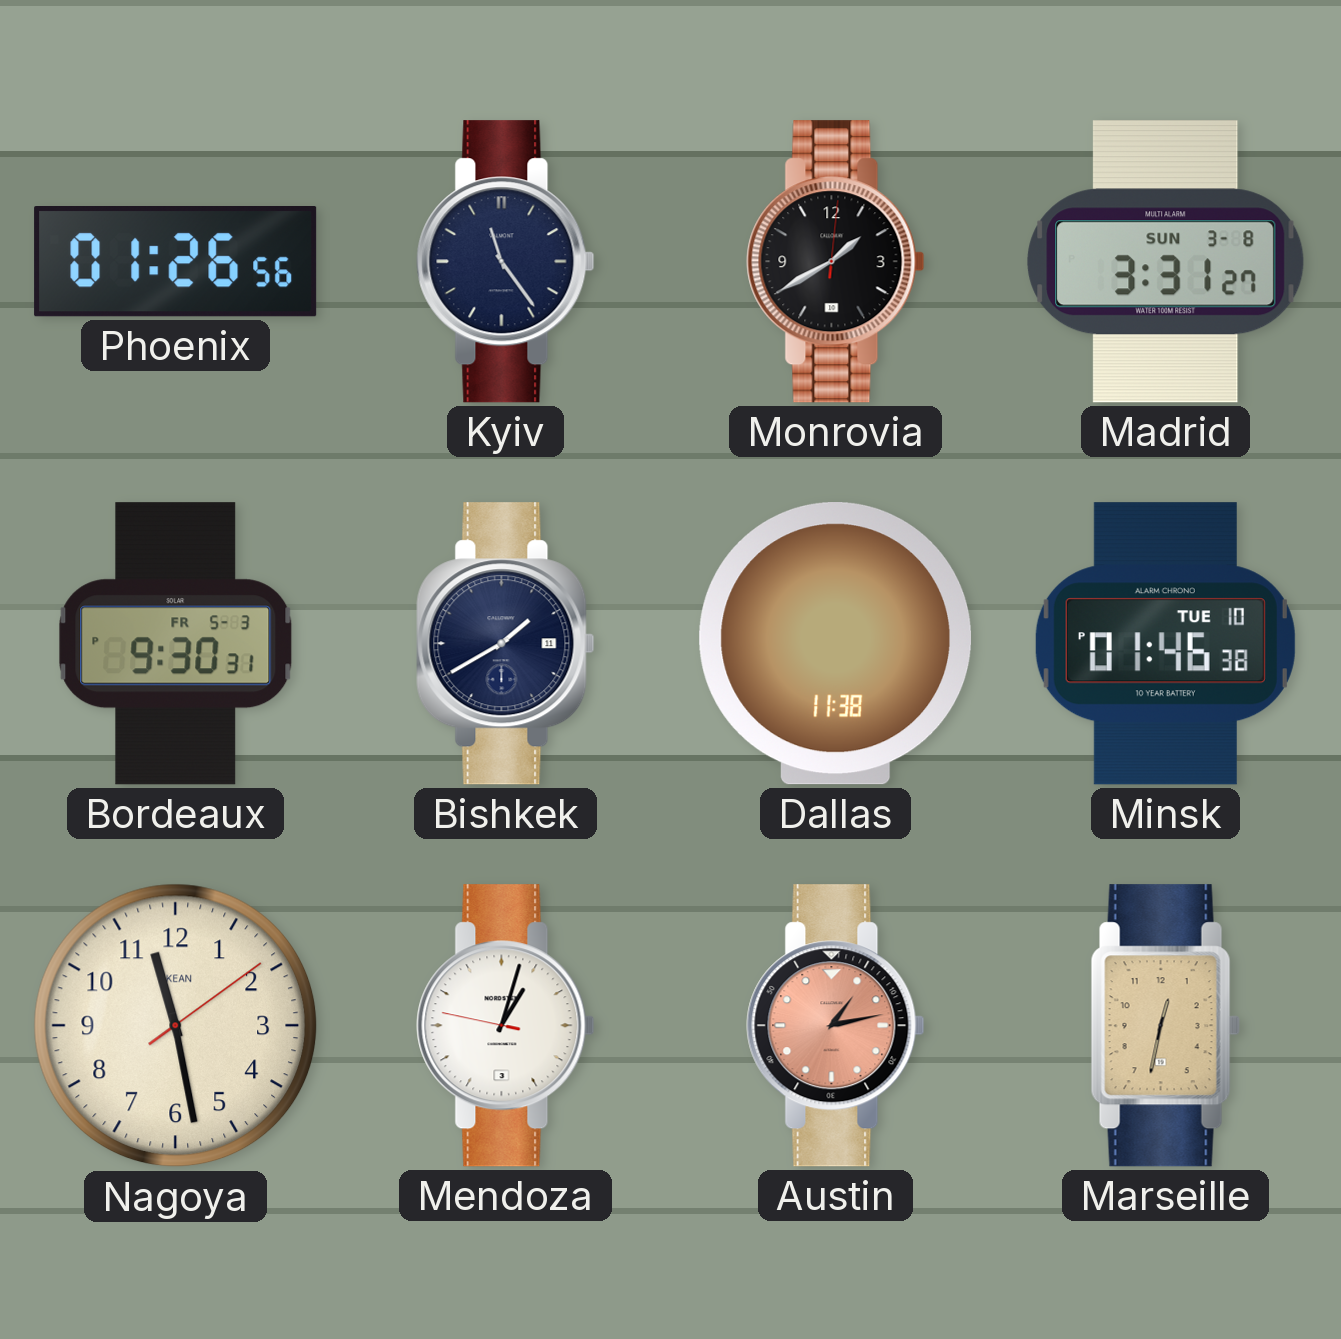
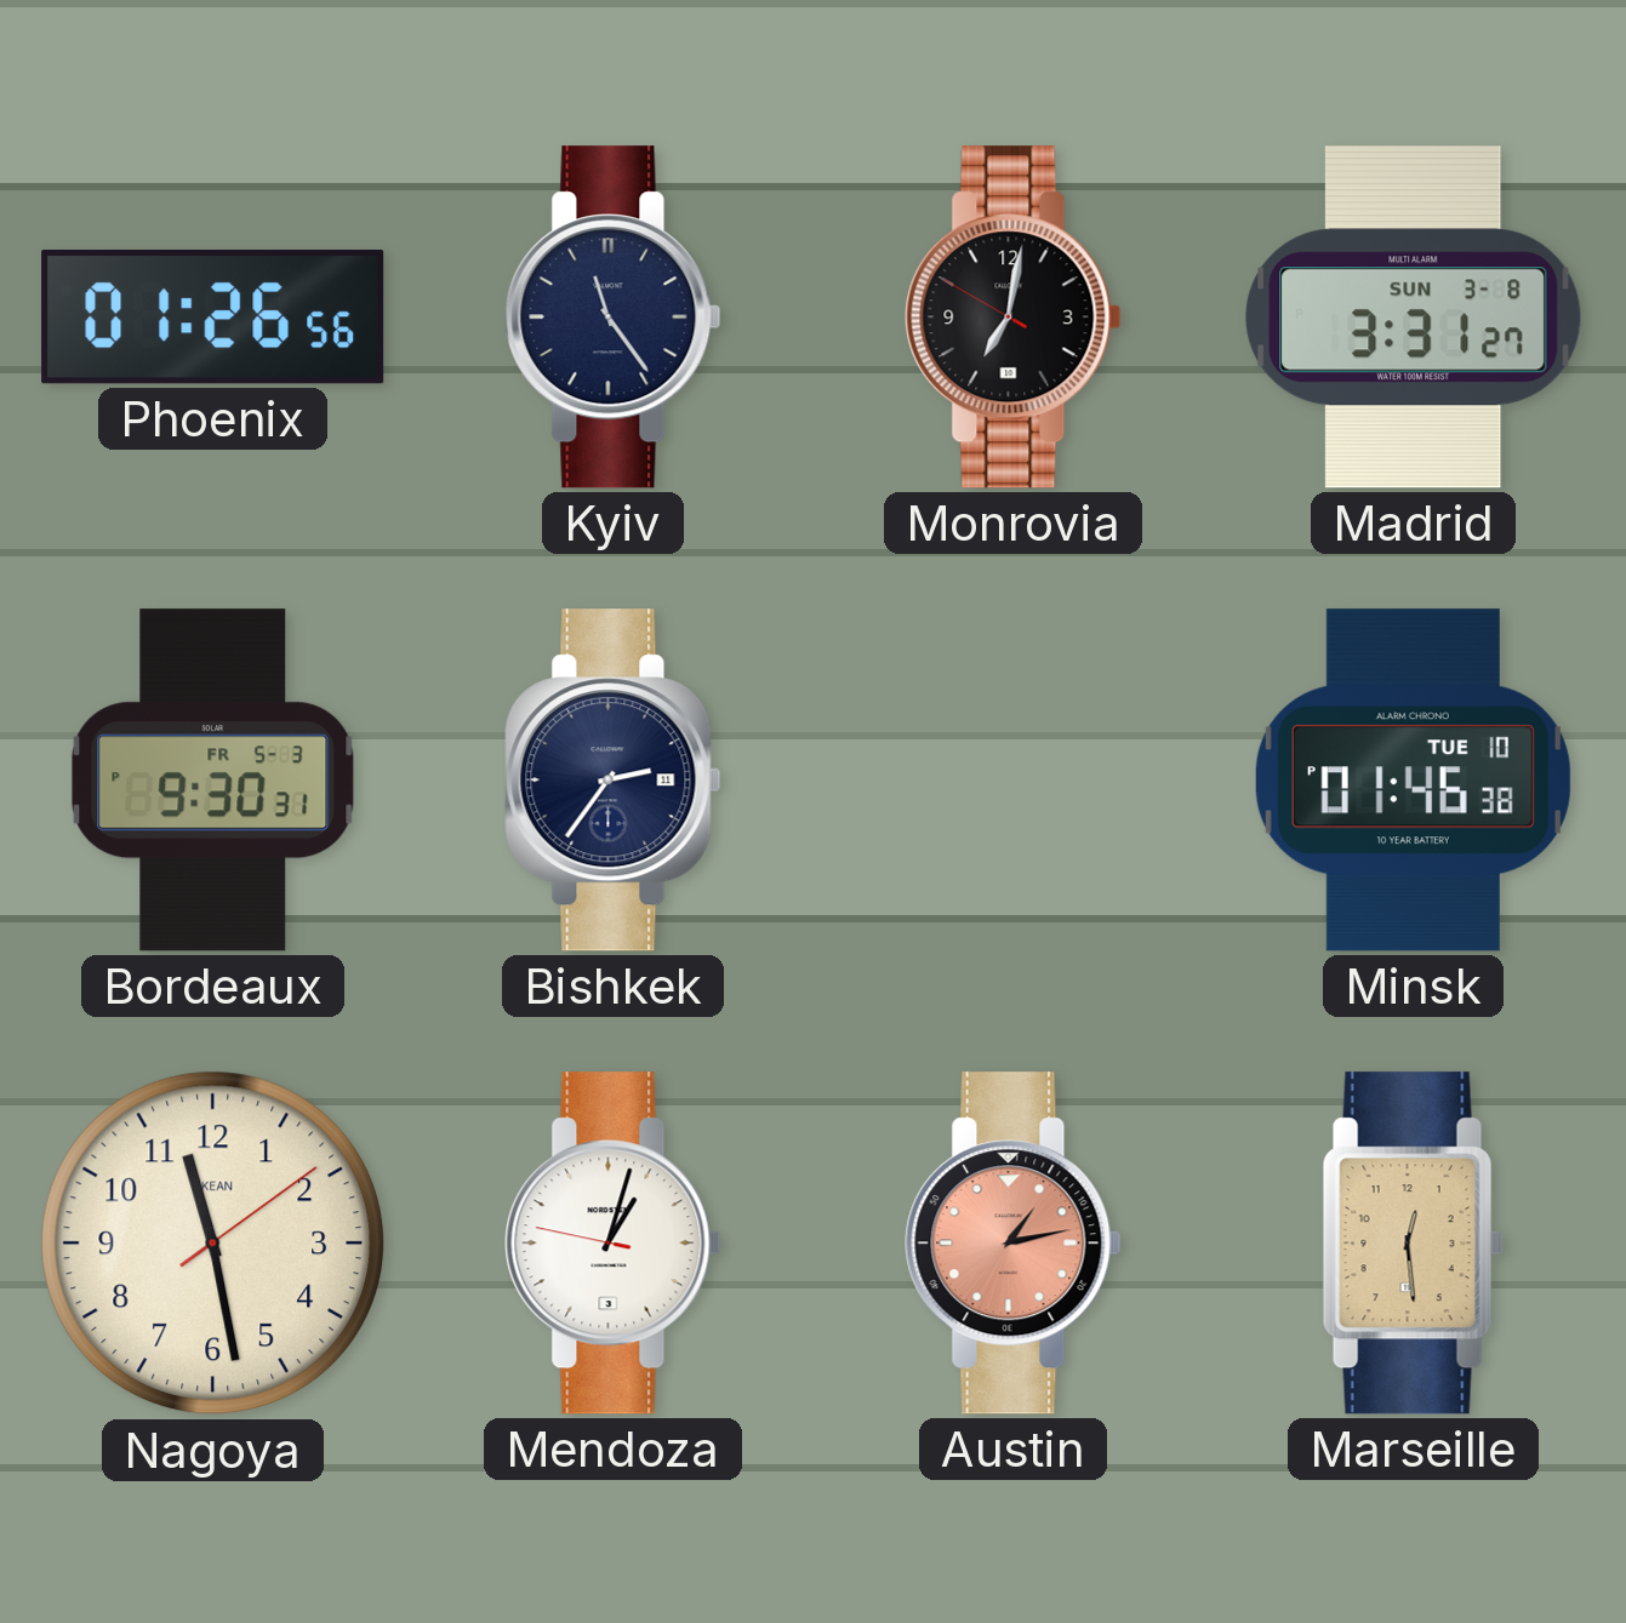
Monrovia: 1:40 -> 7:01
Bishkek: 1:40 -> 2:36
Dallas: 11:38 -> none
Marseille: 12:32 -> 12:29
